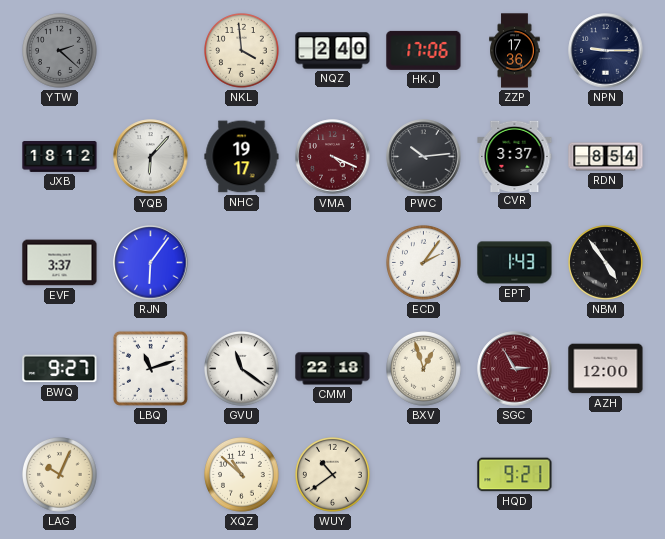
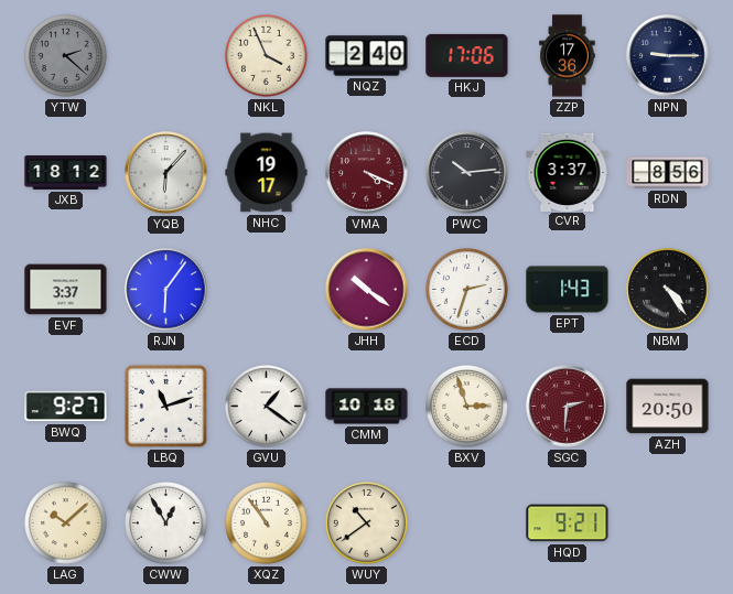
NKL: 3:59 -> 3:56
RDN: 8:54 -> 8:56
JHH: none -> 10:21
ECD: 2:06 -> 2:33
NBM: 4:54 -> 4:24
GVU: 11:21 -> 1:21
CMM: 22:18 -> 10:18
BXV: 12:57 -> 2:57
SGC: 2:55 -> 2:31
AZH: 12:00 -> 20:50
LAG: 10:04 -> 10:08
CWW: none -> 12:55
XQZ: 10:52 -> 10:54
